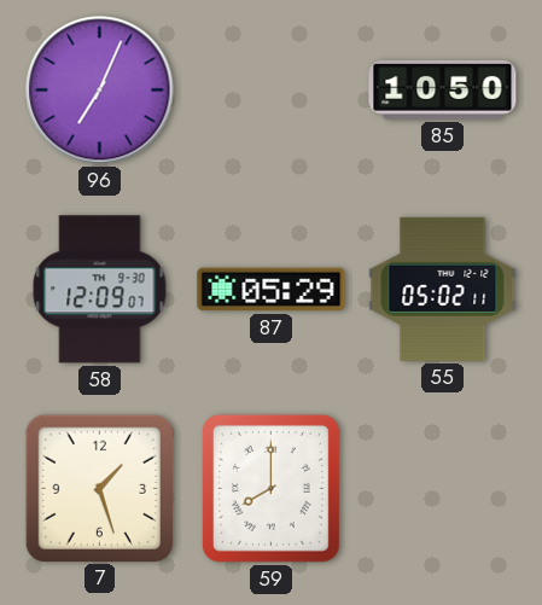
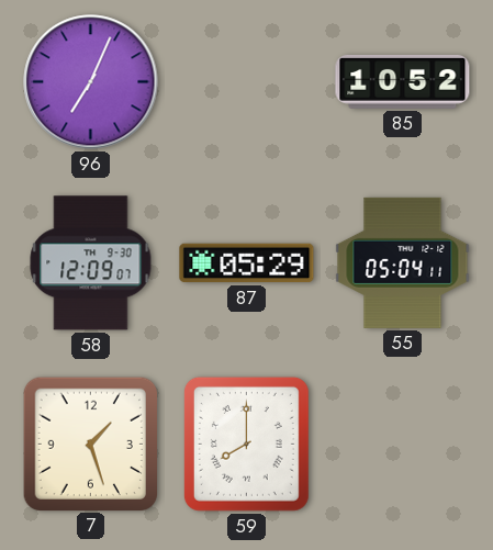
85: 10:50 -> 10:52
55: 05:02 -> 05:04
